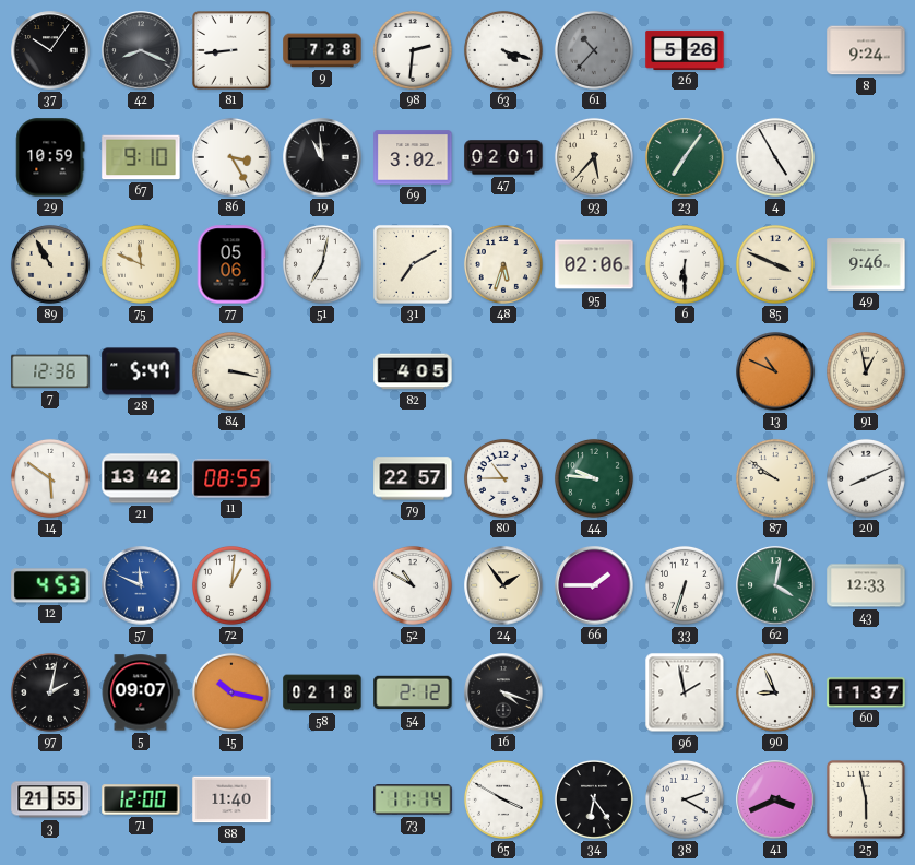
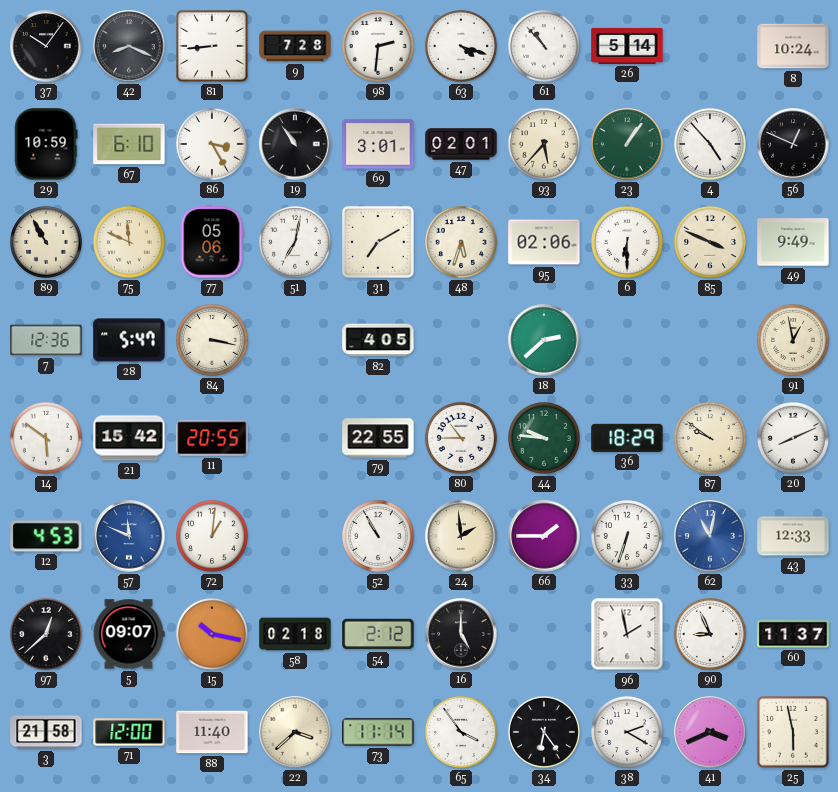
61: 10:37 -> 10:53
61 dial: grey -> white
26: 5:26 -> 5:14
8: 9:24 -> 10:24
67: 9:10 -> 6:10
19: 10:59 -> 10:54
69: 3:02 -> 3:01
23: 7:06 -> 1:06
4: 4:55 -> 4:53
56: none -> 12:49
49: 9:46 -> 9:49
18: none -> 2:38
13: 10:49 -> none
21: 13:42 -> 15:42
11: 08:55 -> 20:55
79: 22:57 -> 22:55
36: none -> 18:29
52: 10:50 -> 10:55
24: 1:54 -> 1:59
62: 4:02 -> 11:02
62 dial: green -> blue
97: 2:02 -> 12:38
16: 4:18 -> 5:00
3: 21:55 -> 21:58
22: none -> 3:38
65: 3:50 -> 3:54
